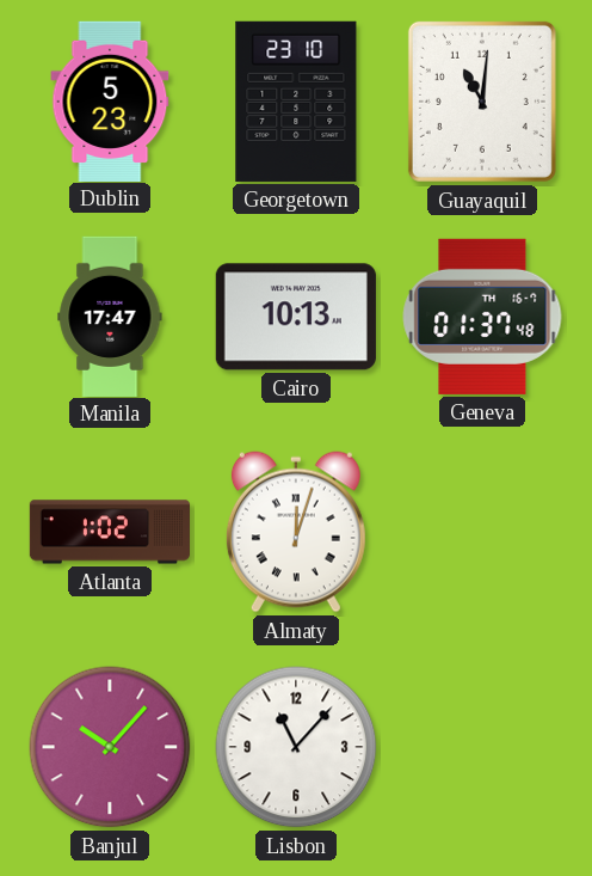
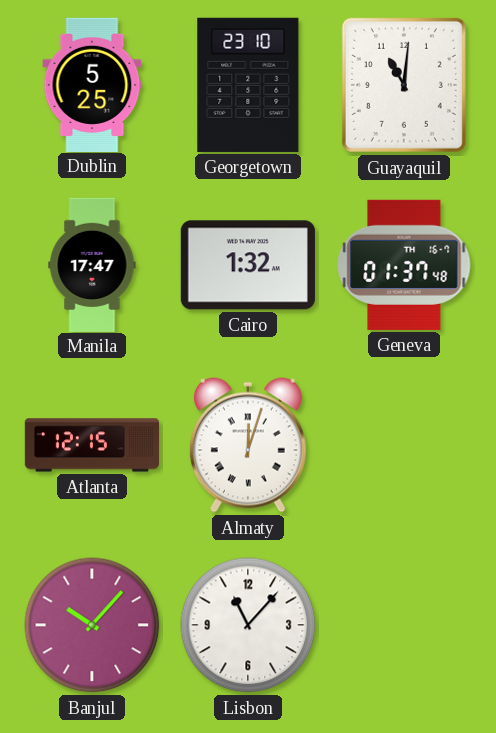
Dublin: 5:23 -> 5:25
Cairo: 10:13 -> 1:32
Atlanta: 1:02 -> 12:15
